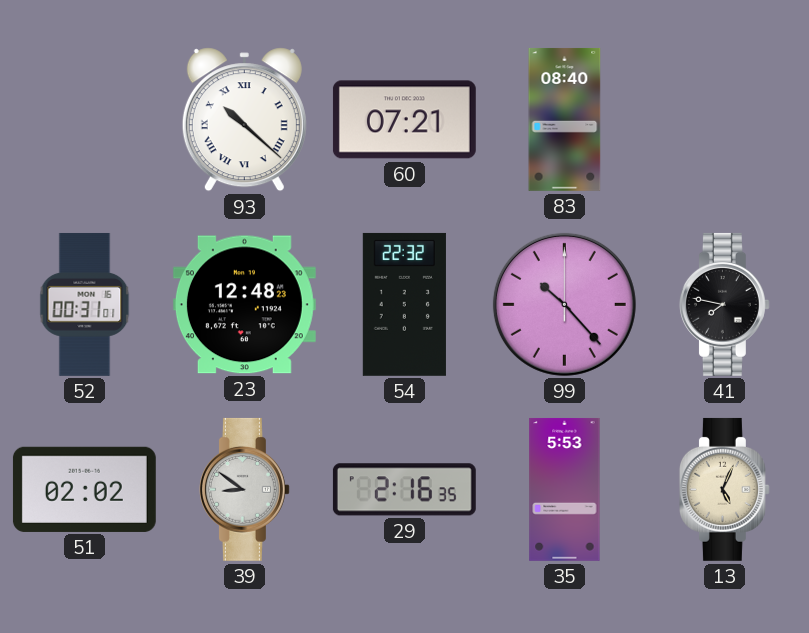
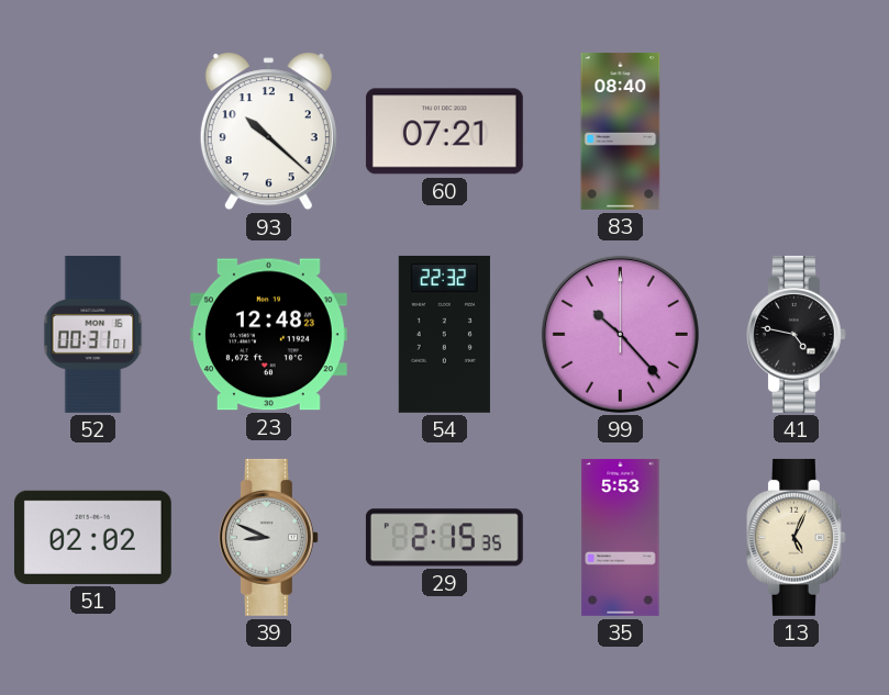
93 numerals: Roman -> Arabic
41: 7:47 -> 4:47
39: 8:51 -> 8:49
29: 2:16 -> 2:15
